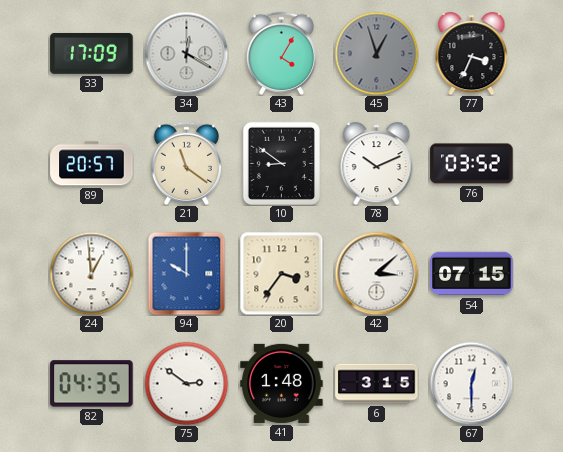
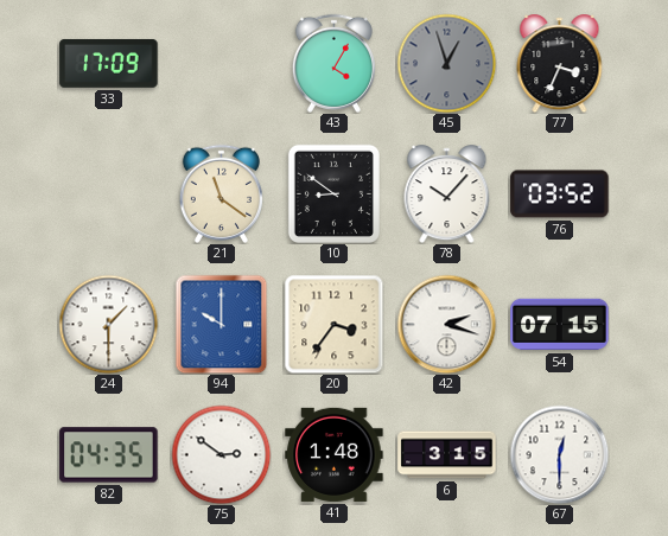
34: 12:20 -> none
89: 20:57 -> none
78: 10:11 -> 10:07
24: 12:59 -> 1:30
42: 3:08 -> 2:18
